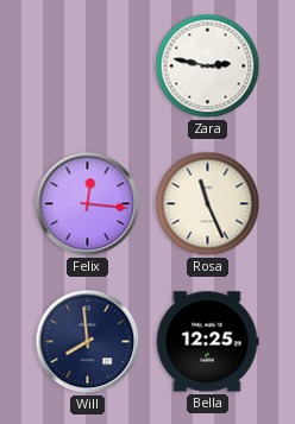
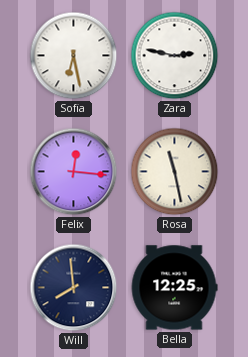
Sofia: none -> 6:28
Rosa: 11:26 -> 11:28
